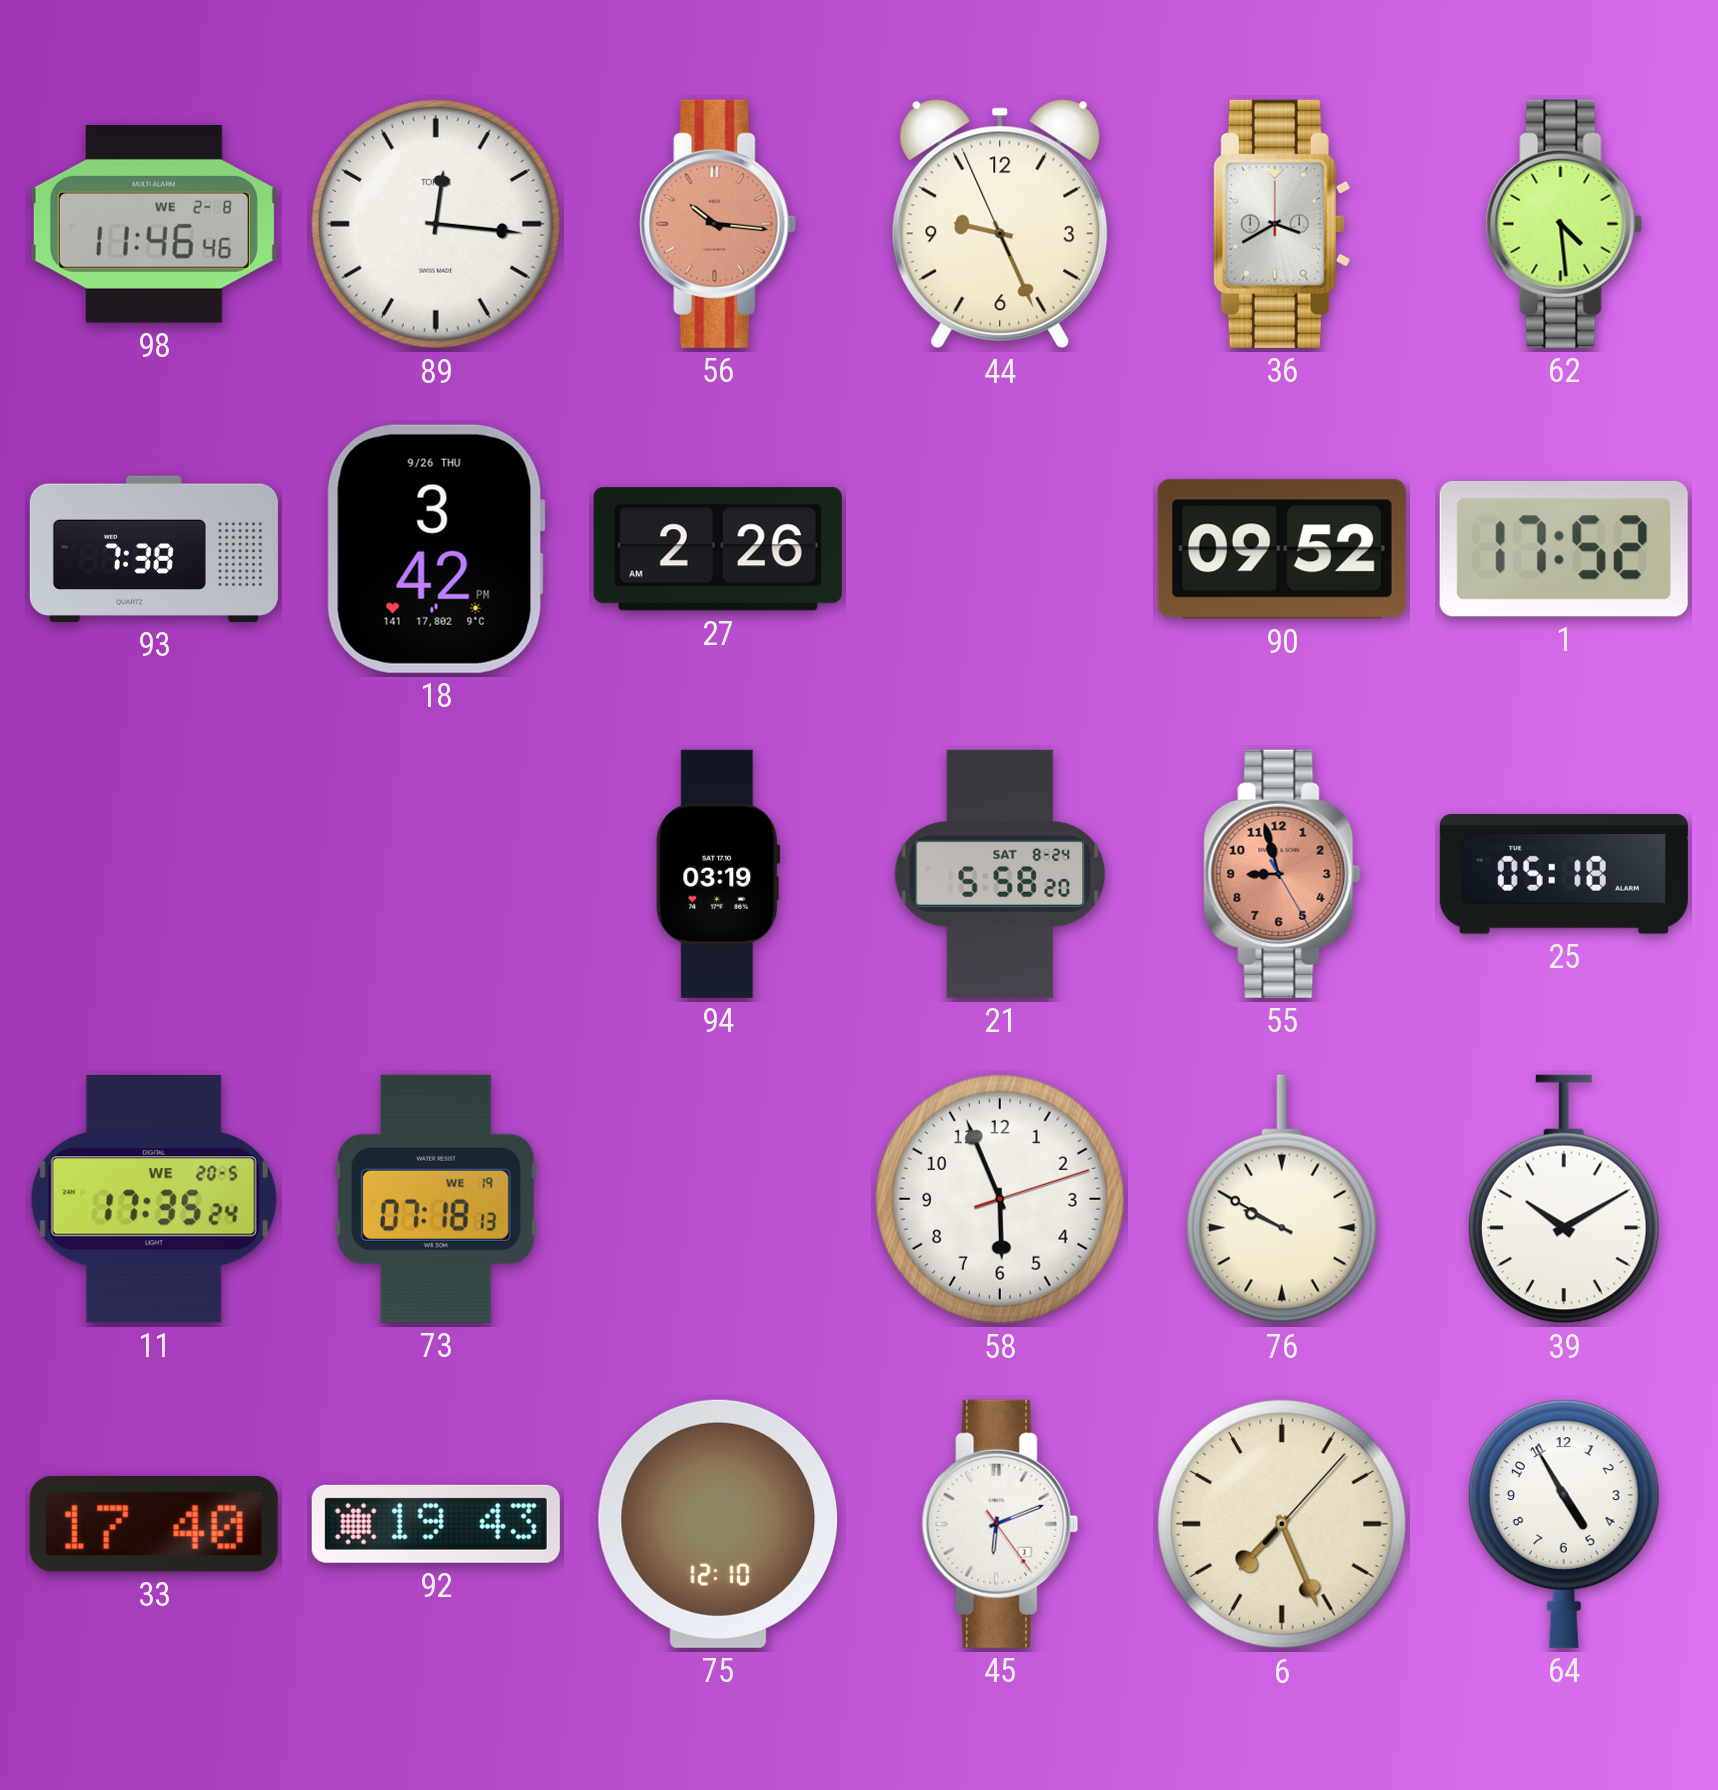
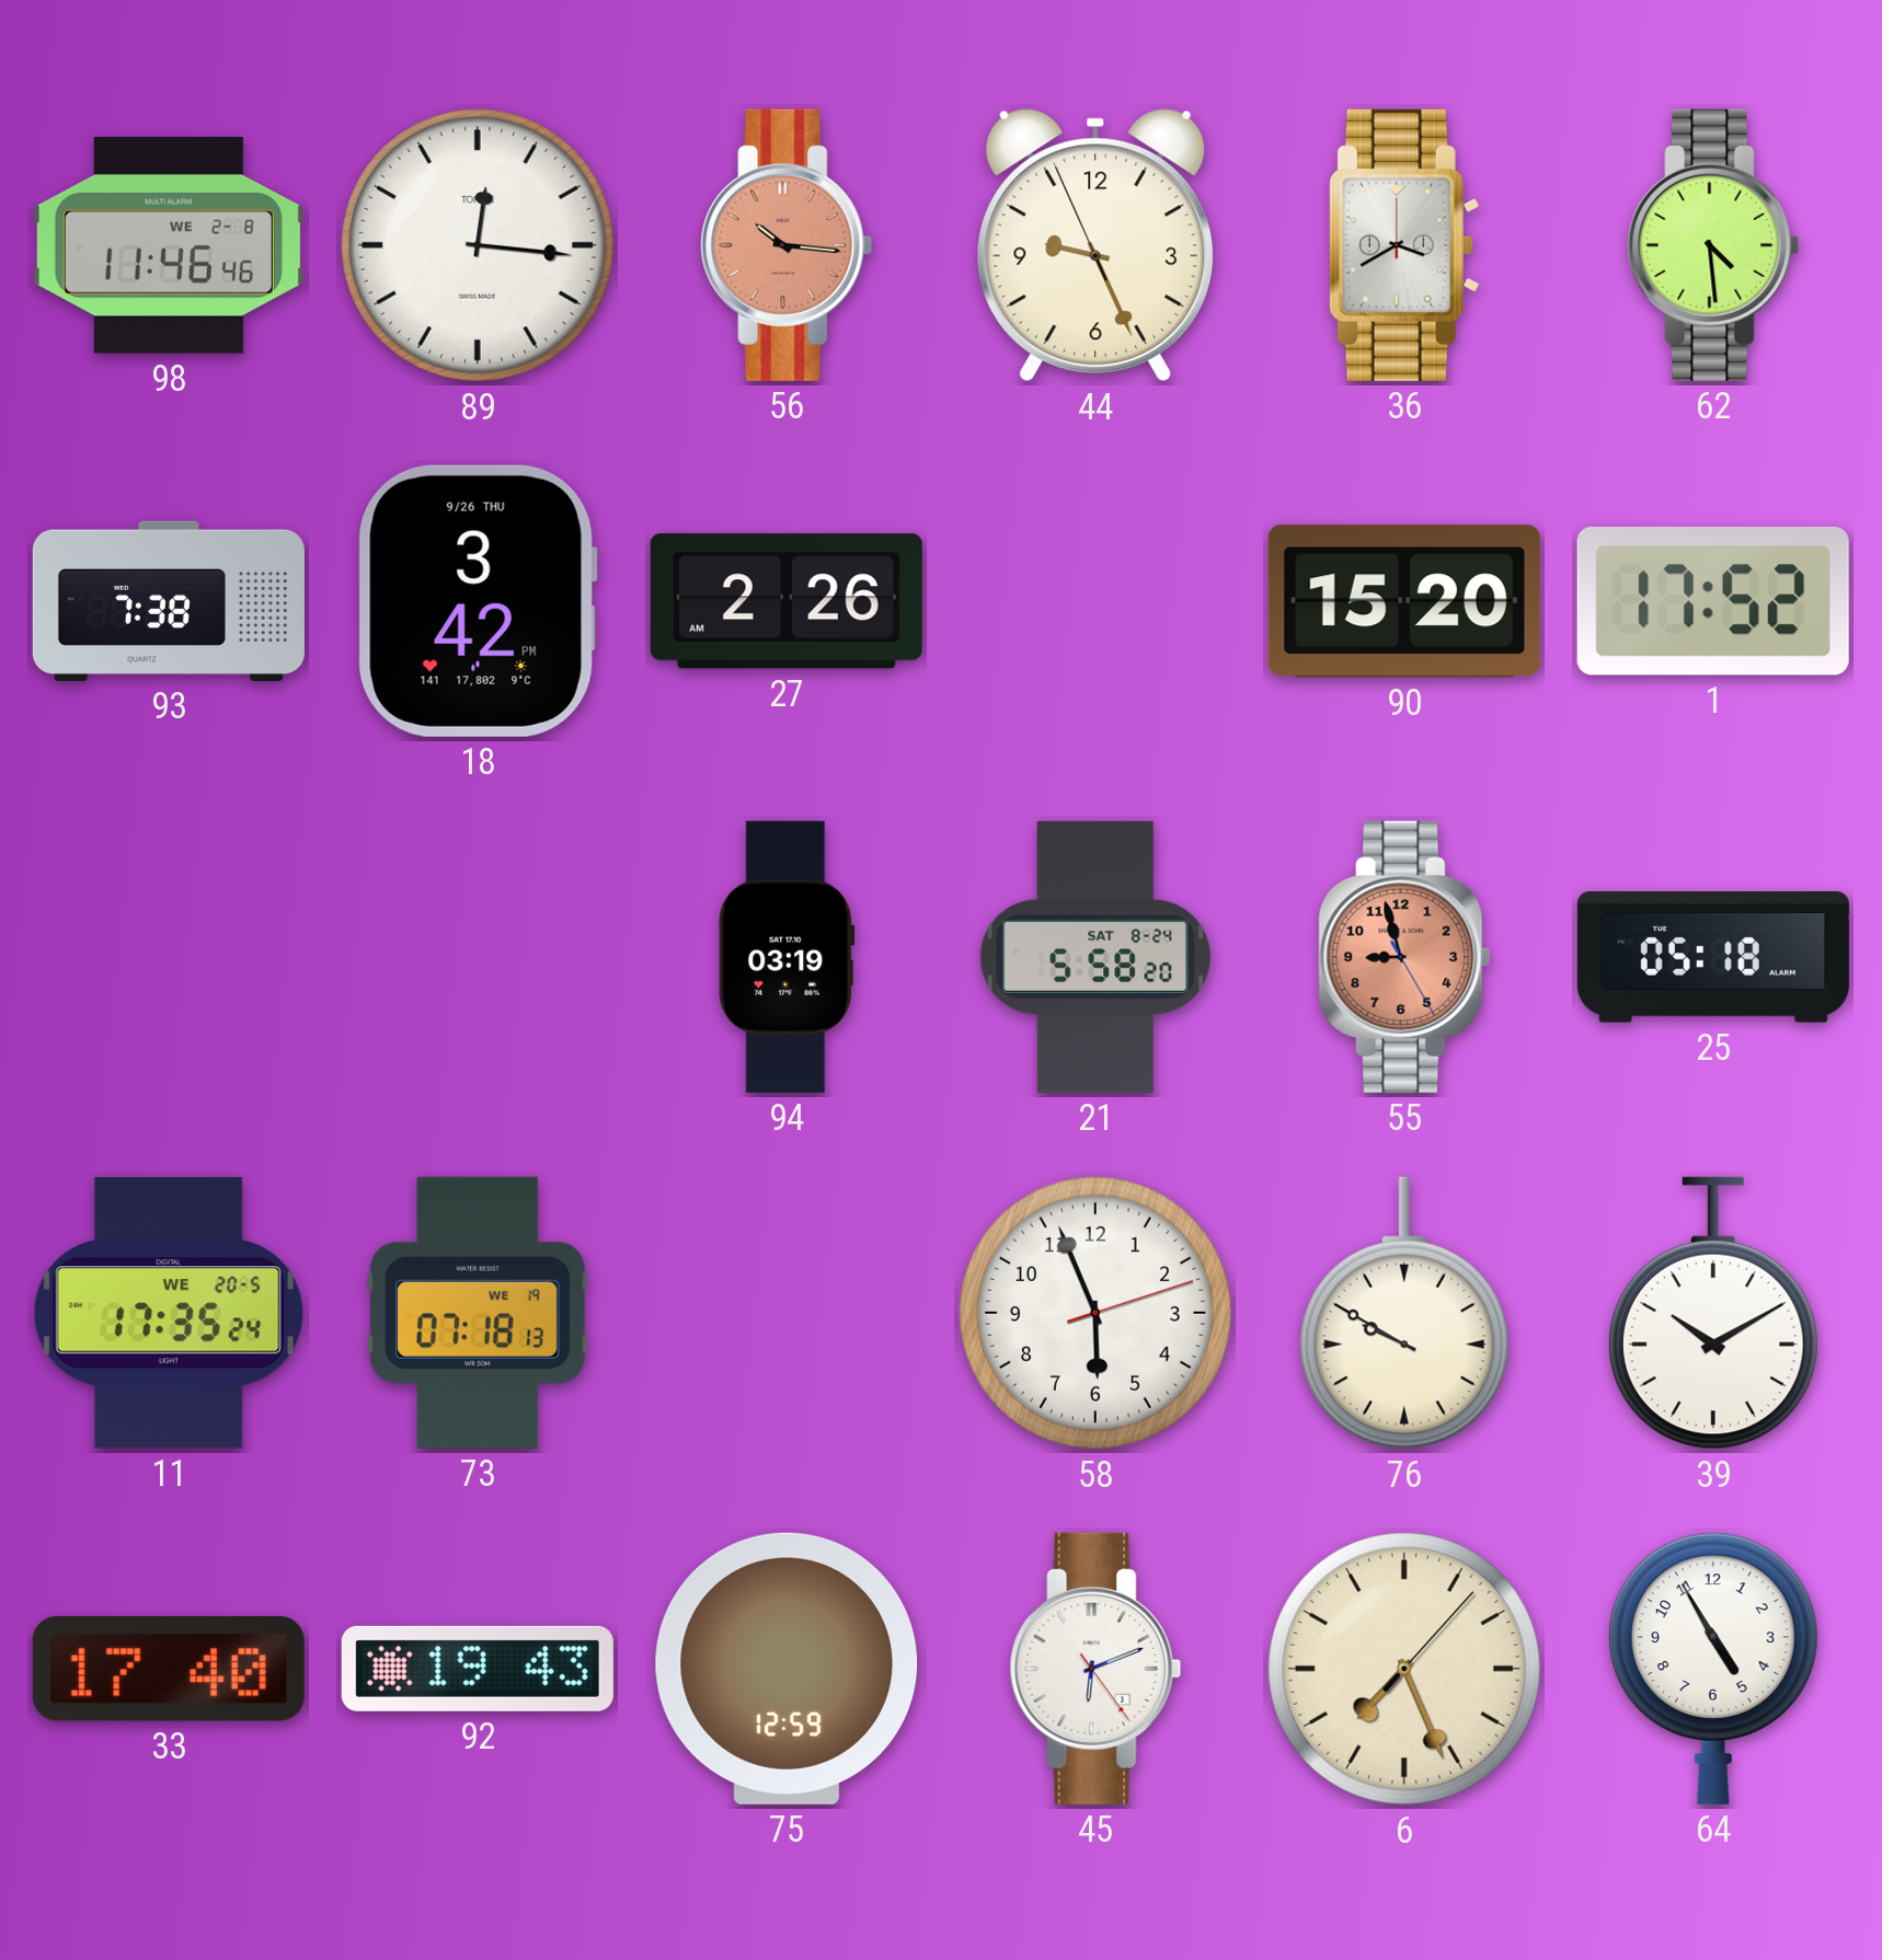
90: 09:52 -> 15:20
75: 12:10 -> 12:59
